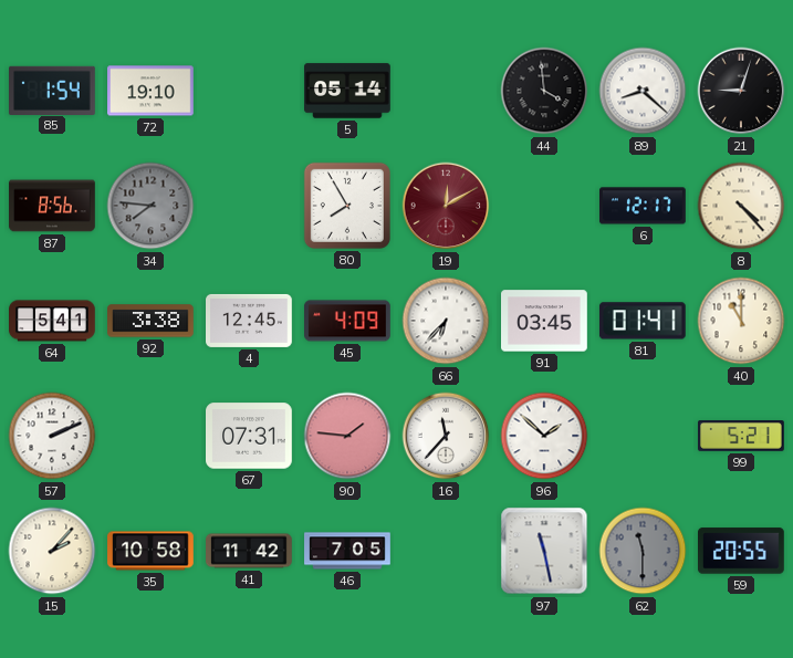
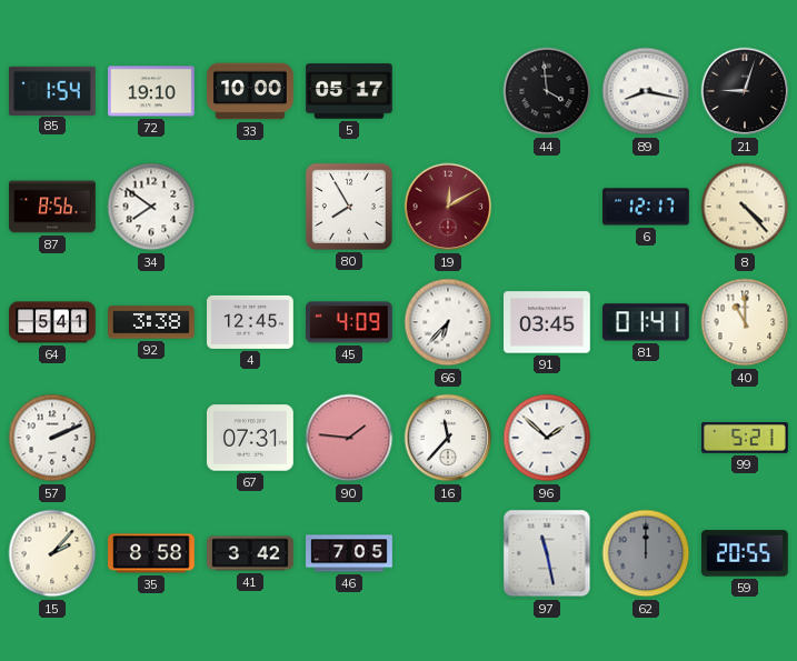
33: none -> 10:00
5: 05:14 -> 05:17
89: 8:22 -> 8:17
34: 7:46 -> 7:51
34 dial: grey -> white
35: 10:58 -> 8:58
41: 11:42 -> 3:42
62: 11:30 -> 12:00
